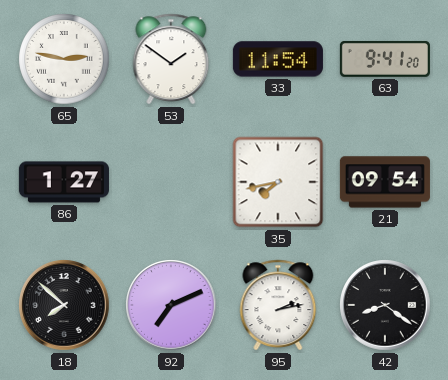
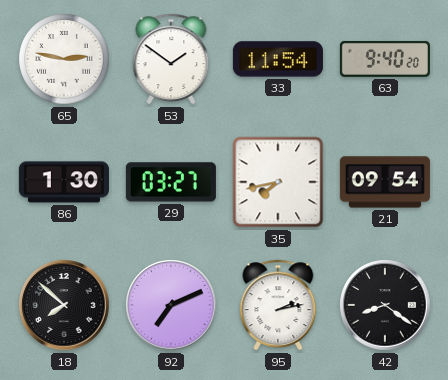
63: 9:41 -> 9:40
86: 1:27 -> 1:30
29: none -> 03:27
